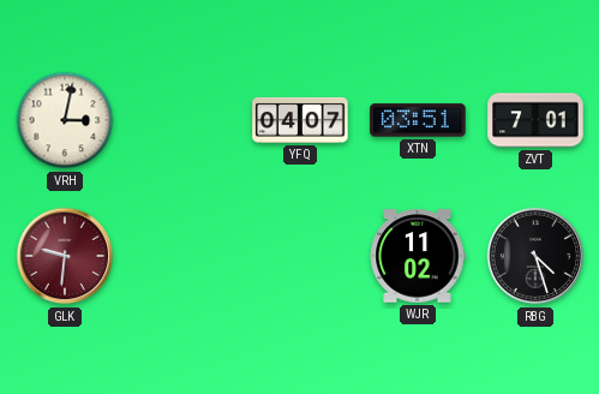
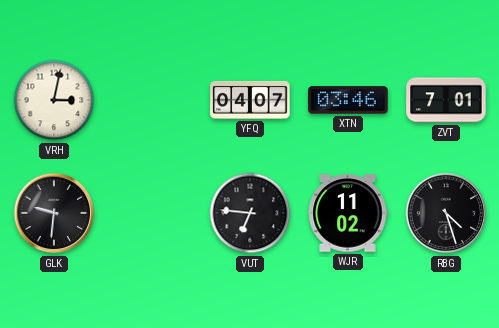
XTN: 03:51 -> 03:46
GLK dial: burgundy -> black
VUT: none -> 6:46
